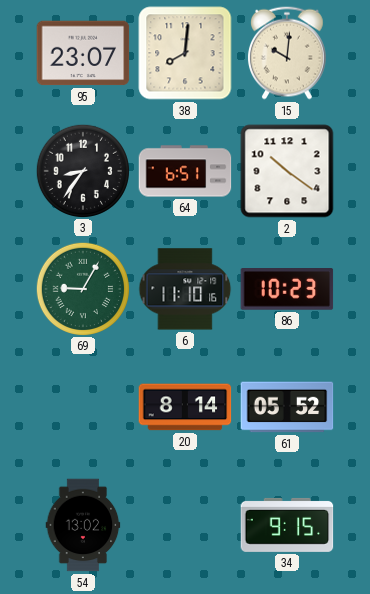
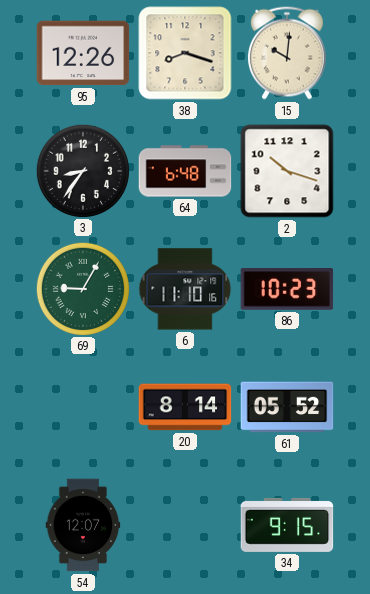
95: 23:07 -> 12:26
38: 8:01 -> 8:18
64: 6:51 -> 6:48
2: 10:21 -> 10:18
54: 13:02 -> 12:07
